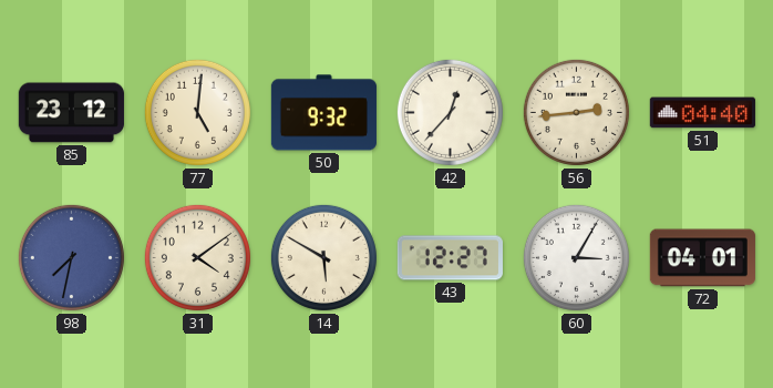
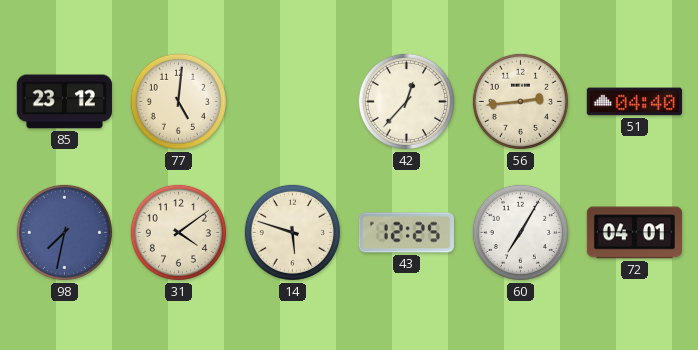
50: 9:32 -> none
14: 5:50 -> 5:48
43: 12:27 -> 12:25
60: 3:05 -> 7:05
